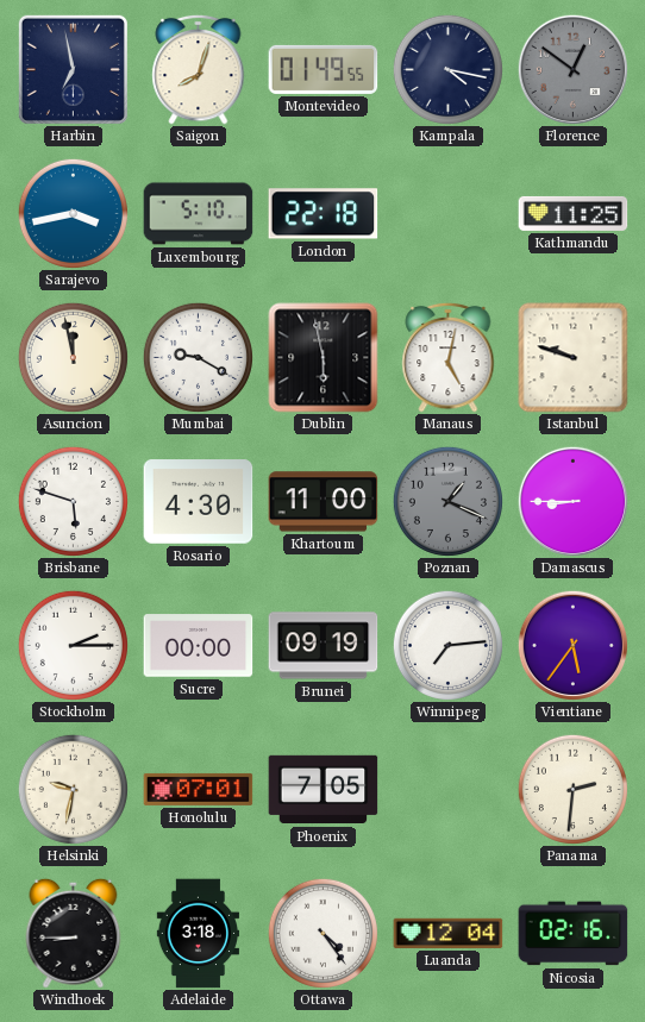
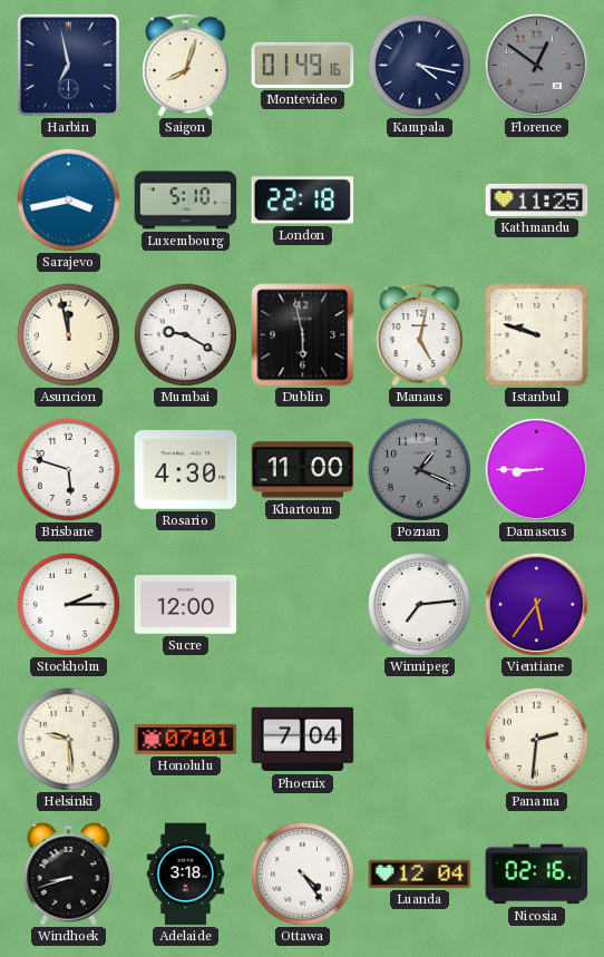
Montevideo: 01:49:55 -> 01:49:16
Sucre: 00:00 -> 12:00
Brunei: 09:19 -> none
Helsinki: 9:32 -> 9:29
Phoenix: 7:05 -> 7:04
Windhoek: 8:45 -> 8:42
